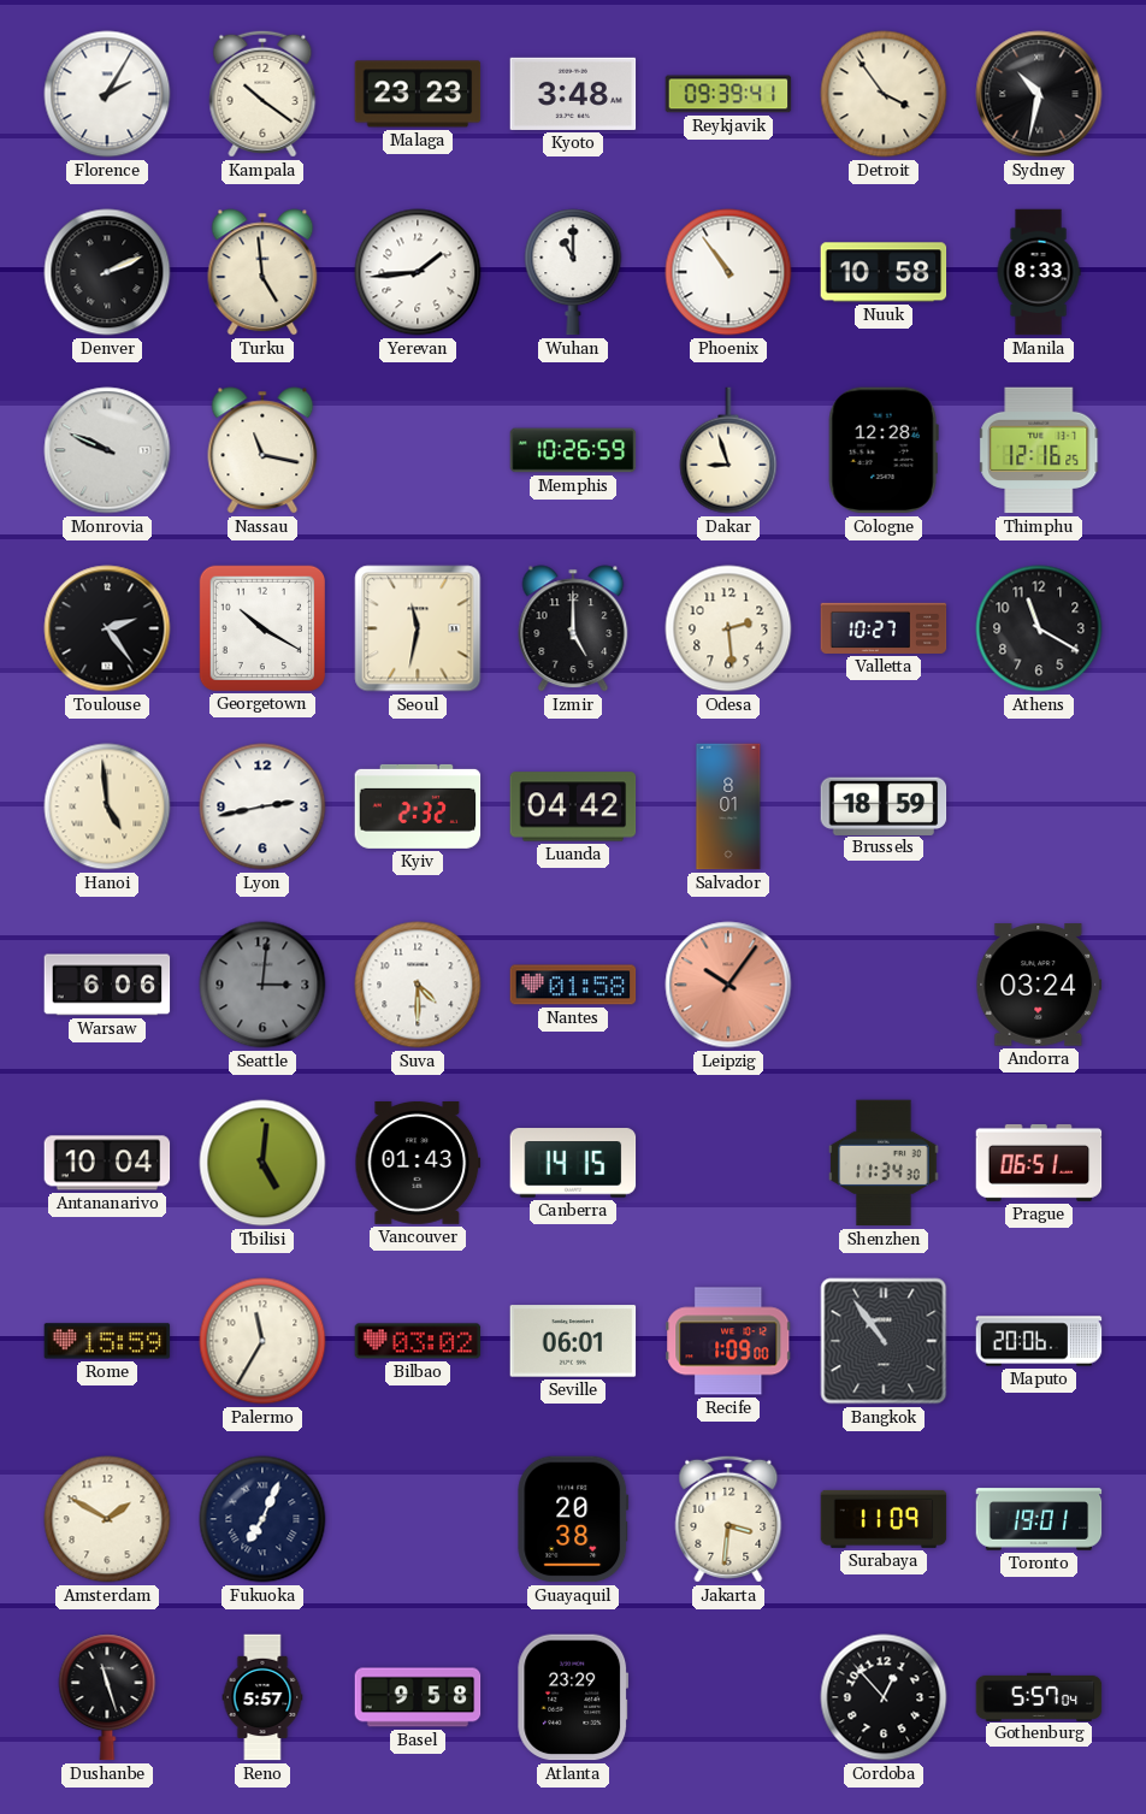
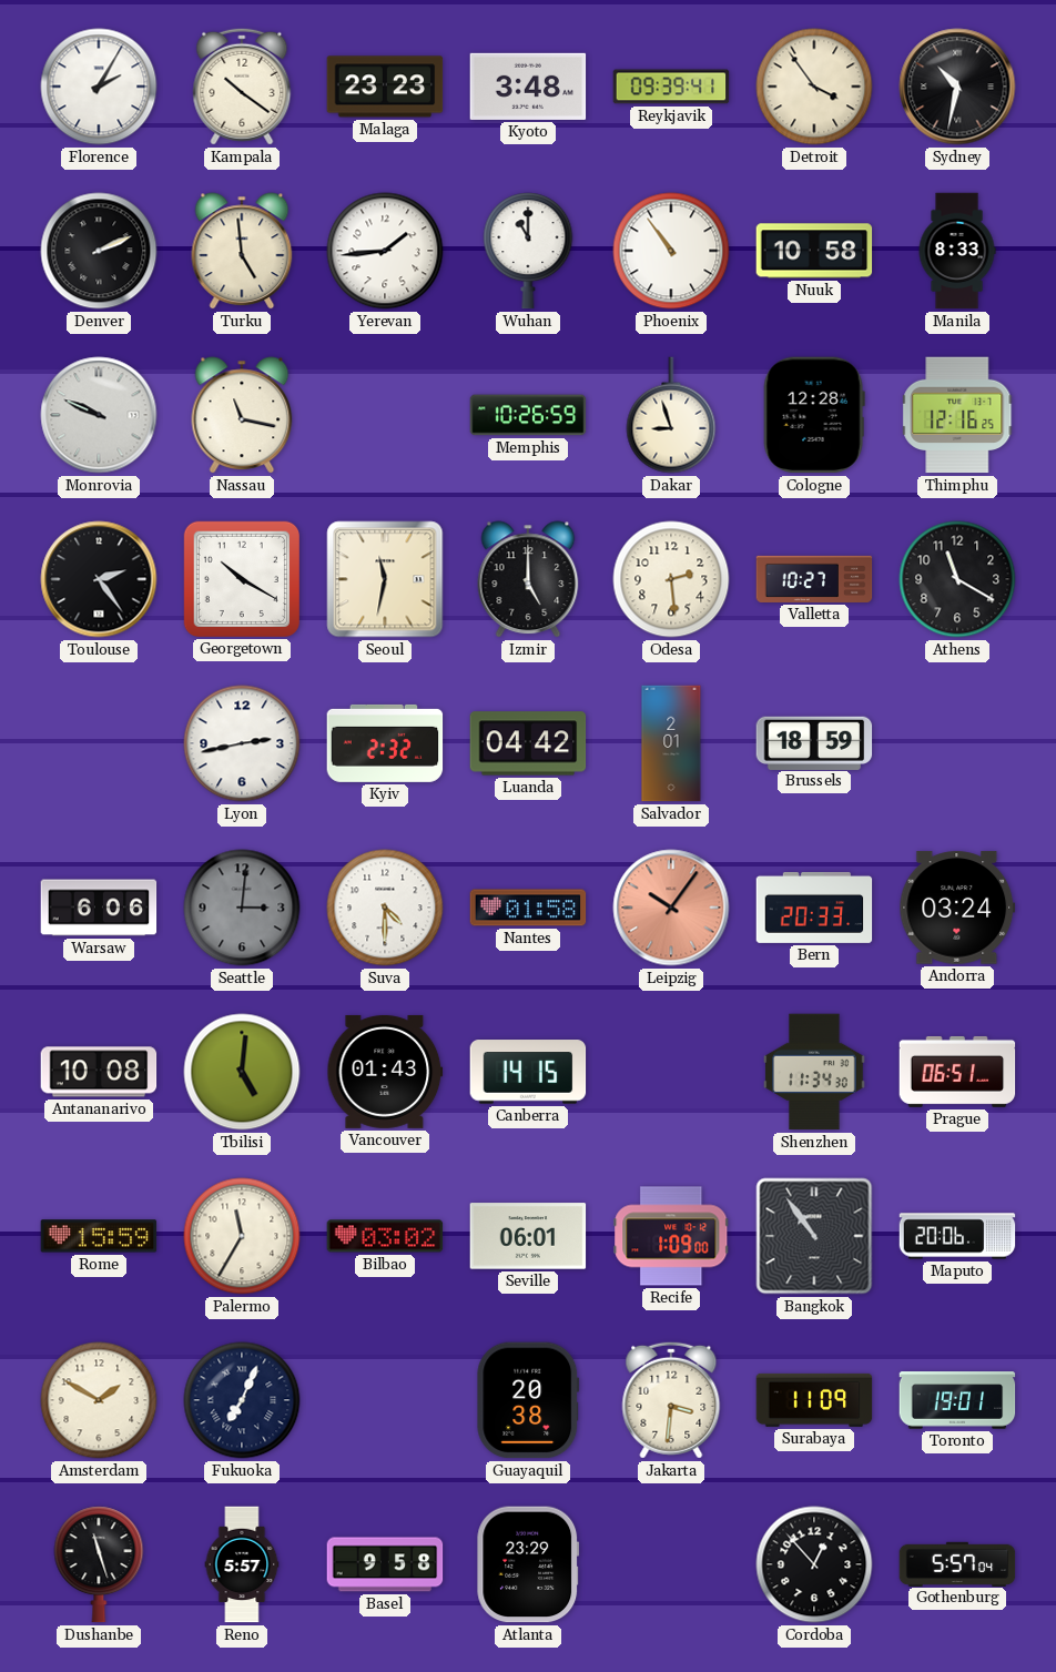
Hanoi: 4:59 -> none
Salvador: 8:01 -> 2:01
Bern: none -> 20:33
Antananarivo: 10:04 -> 10:08
